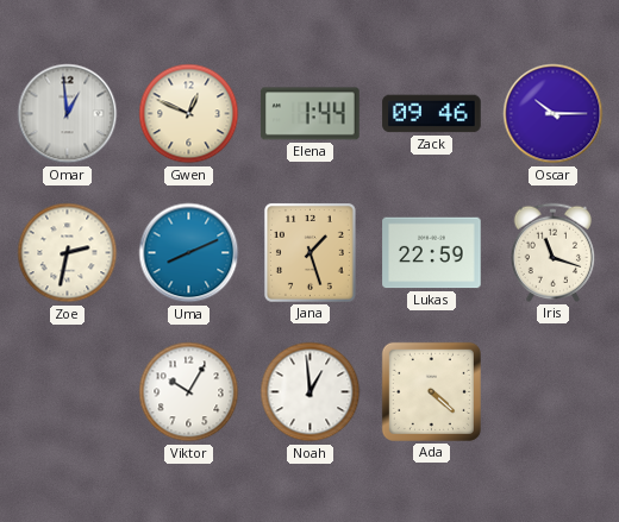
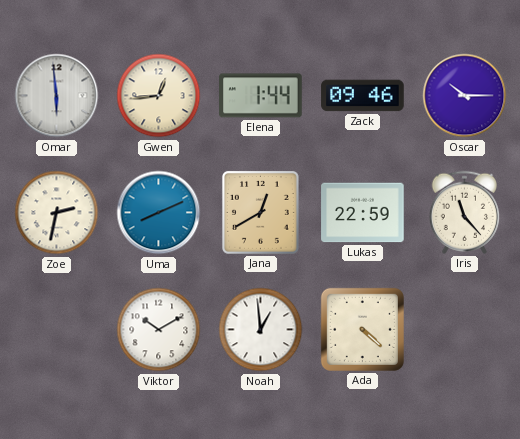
Omar: 12:59 -> 5:59
Gwen: 12:49 -> 12:44
Jana: 1:27 -> 12:40
Iris: 11:18 -> 11:23
Viktor: 10:05 -> 10:10
